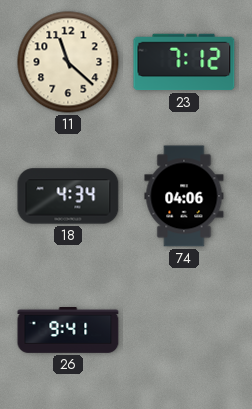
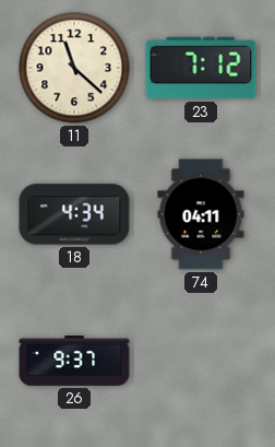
74: 04:06 -> 04:11
26: 9:41 -> 9:37
